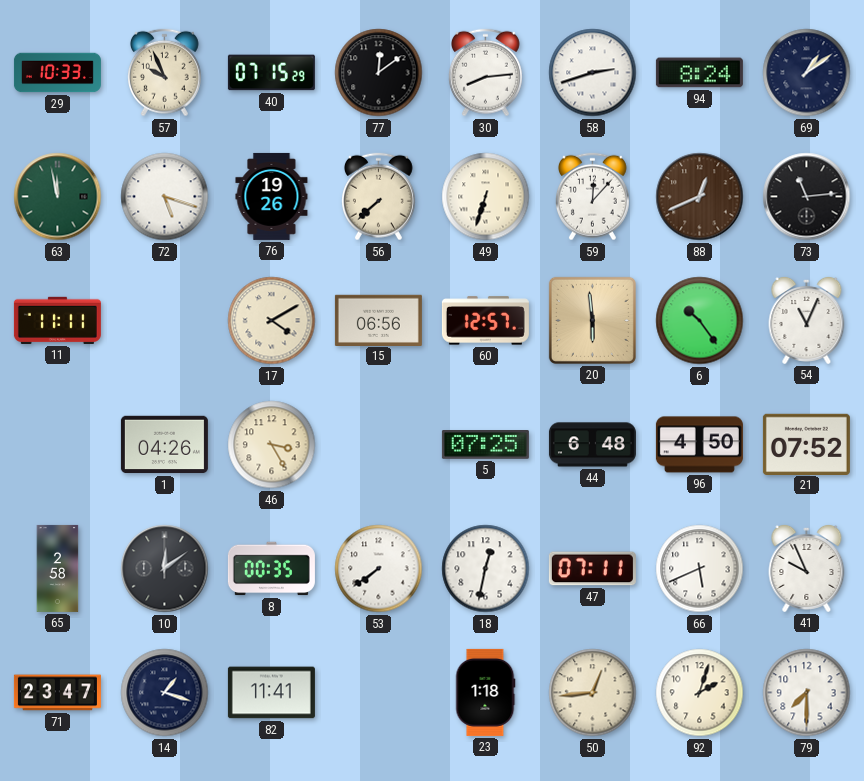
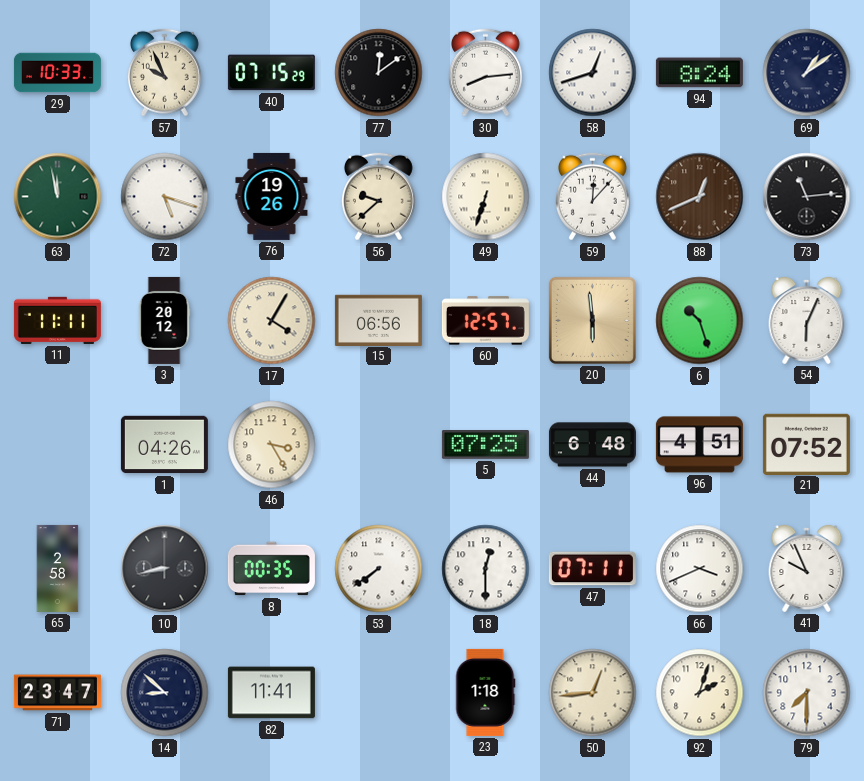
58: 2:42 -> 12:42
56: 7:38 -> 9:38
3: none -> 20:12
17: 4:10 -> 4:05
6: 10:24 -> 10:27
54: 11:04 -> 6:04
96: 4:50 -> 4:51
10: 12:09 -> 8:43
18: 12:32 -> 12:30
66: 5:41 -> 3:41
14: 1:18 -> 8:52
